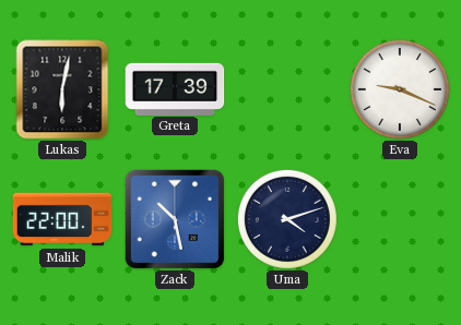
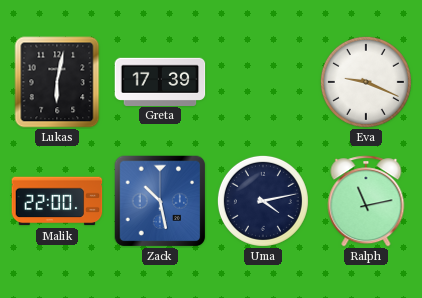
Uma: 4:12 -> 4:13
Ralph: none -> 11:13
